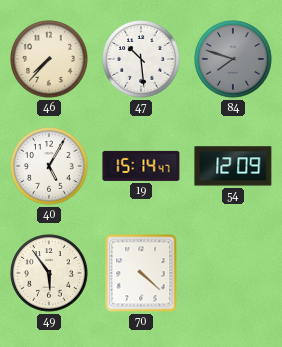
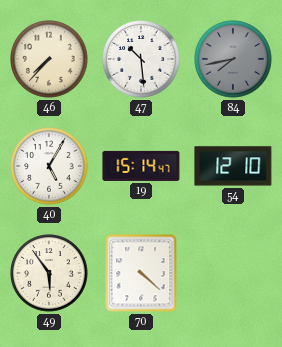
84: 7:48 -> 7:43
54: 12:09 -> 12:10
